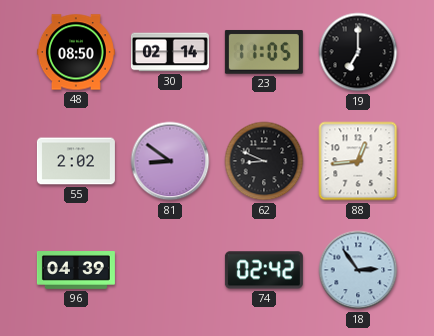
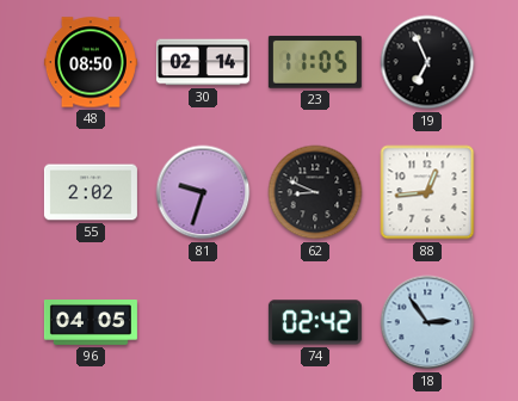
19: 7:00 -> 6:56
81: 8:51 -> 9:33
96: 04:39 -> 04:05
